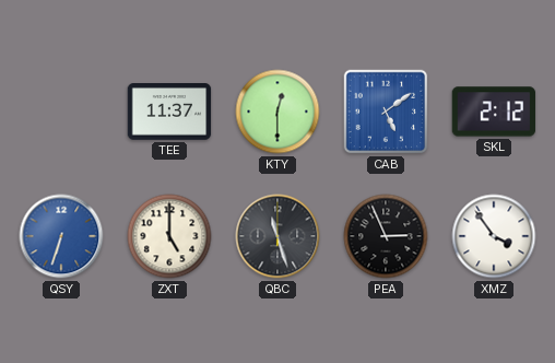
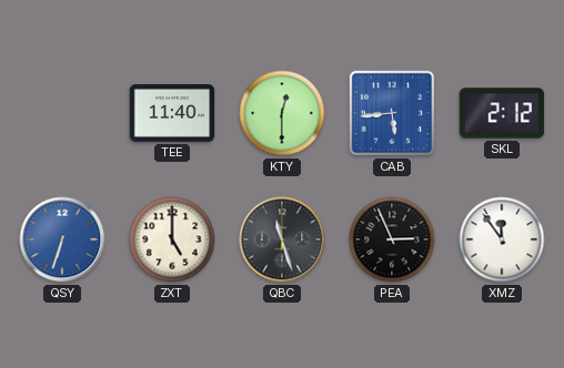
TEE: 11:37 -> 11:40
CAB: 5:09 -> 5:44
XMZ: 3:54 -> 11:54
